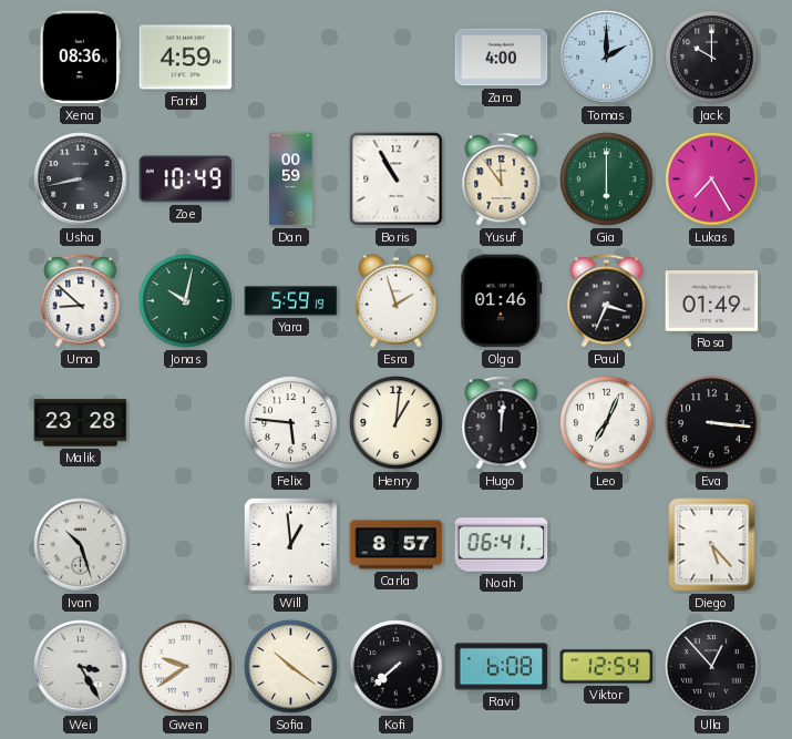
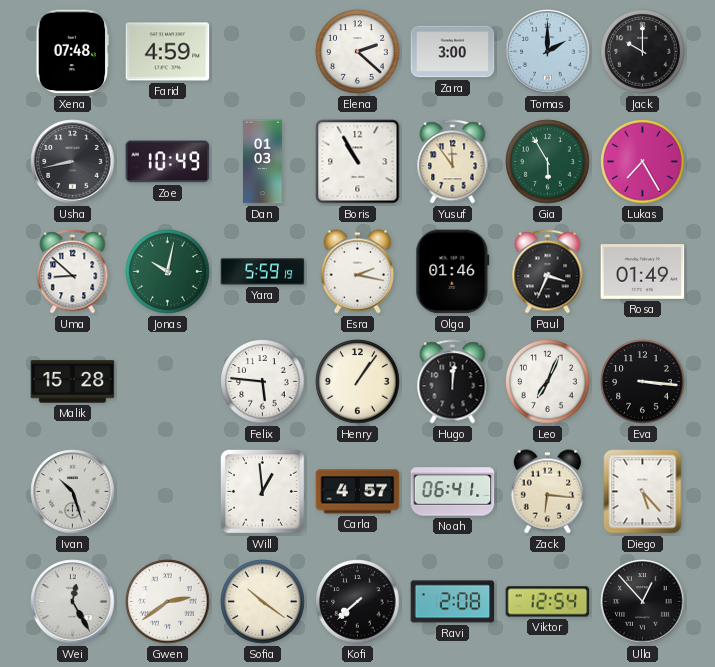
Xena: 08:36 -> 07:48
Elena: none -> 2:22
Zara: 4:00 -> 3:00
Dan: 00:59 -> 01:03
Gia: 6:00 -> 5:55
Esra: 1:57 -> 2:17
Malik: 23:28 -> 15:28
Henry: 1:01 -> 1:06
Carla: 8:57 -> 4:57
Zack: none -> 6:16
Wei: 3:25 -> 12:25
Gwen: 9:39 -> 2:39
Ravi: 6:08 -> 2:08
